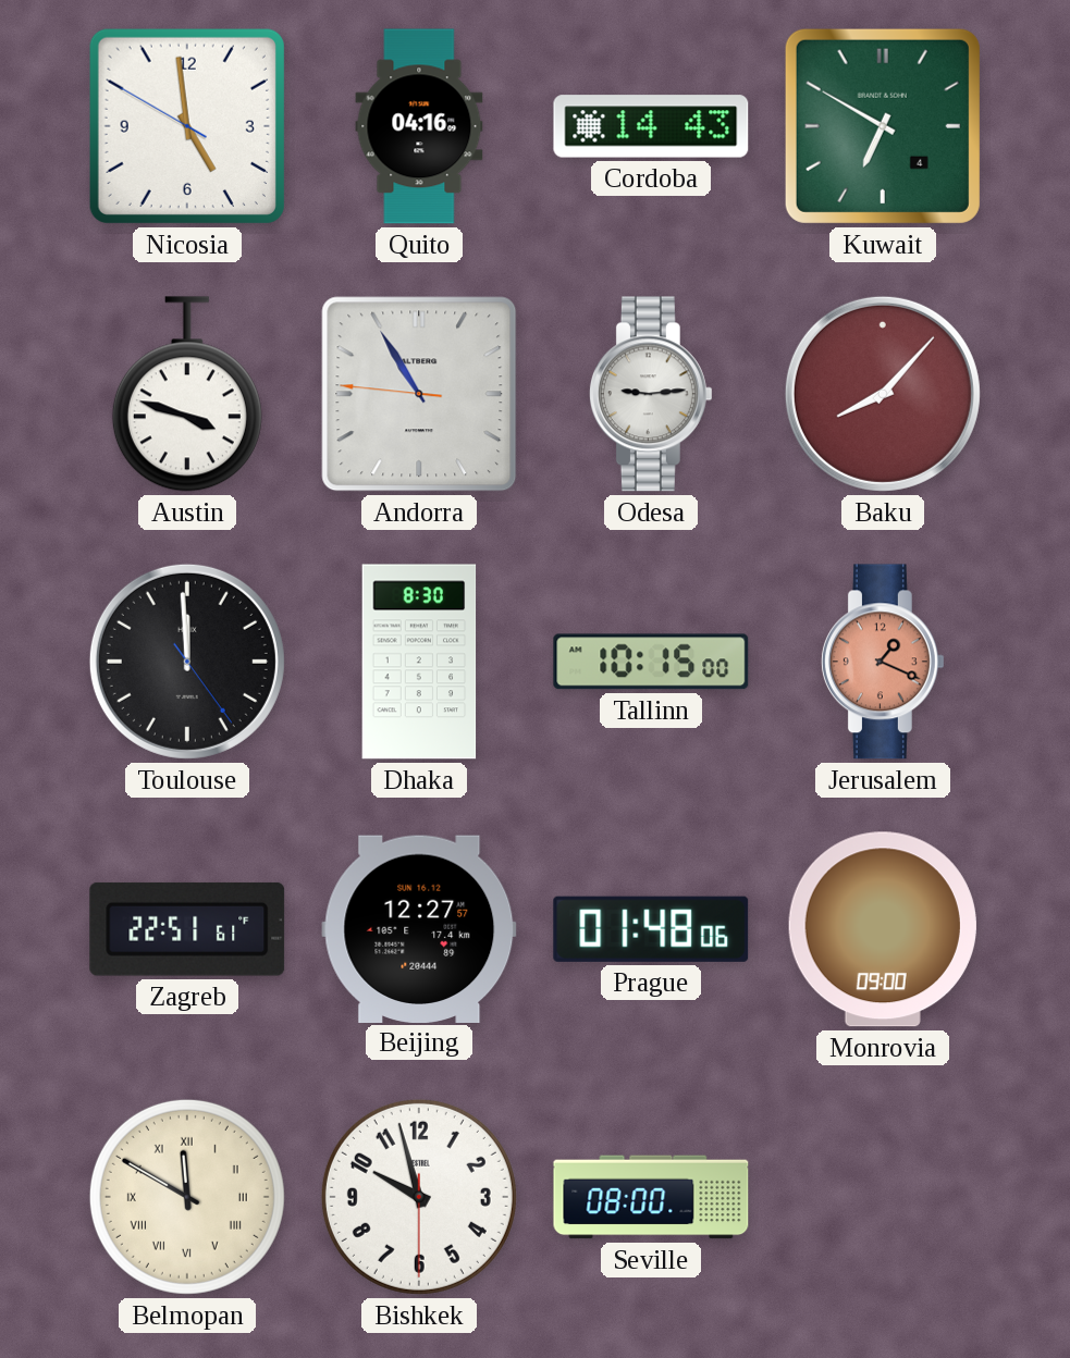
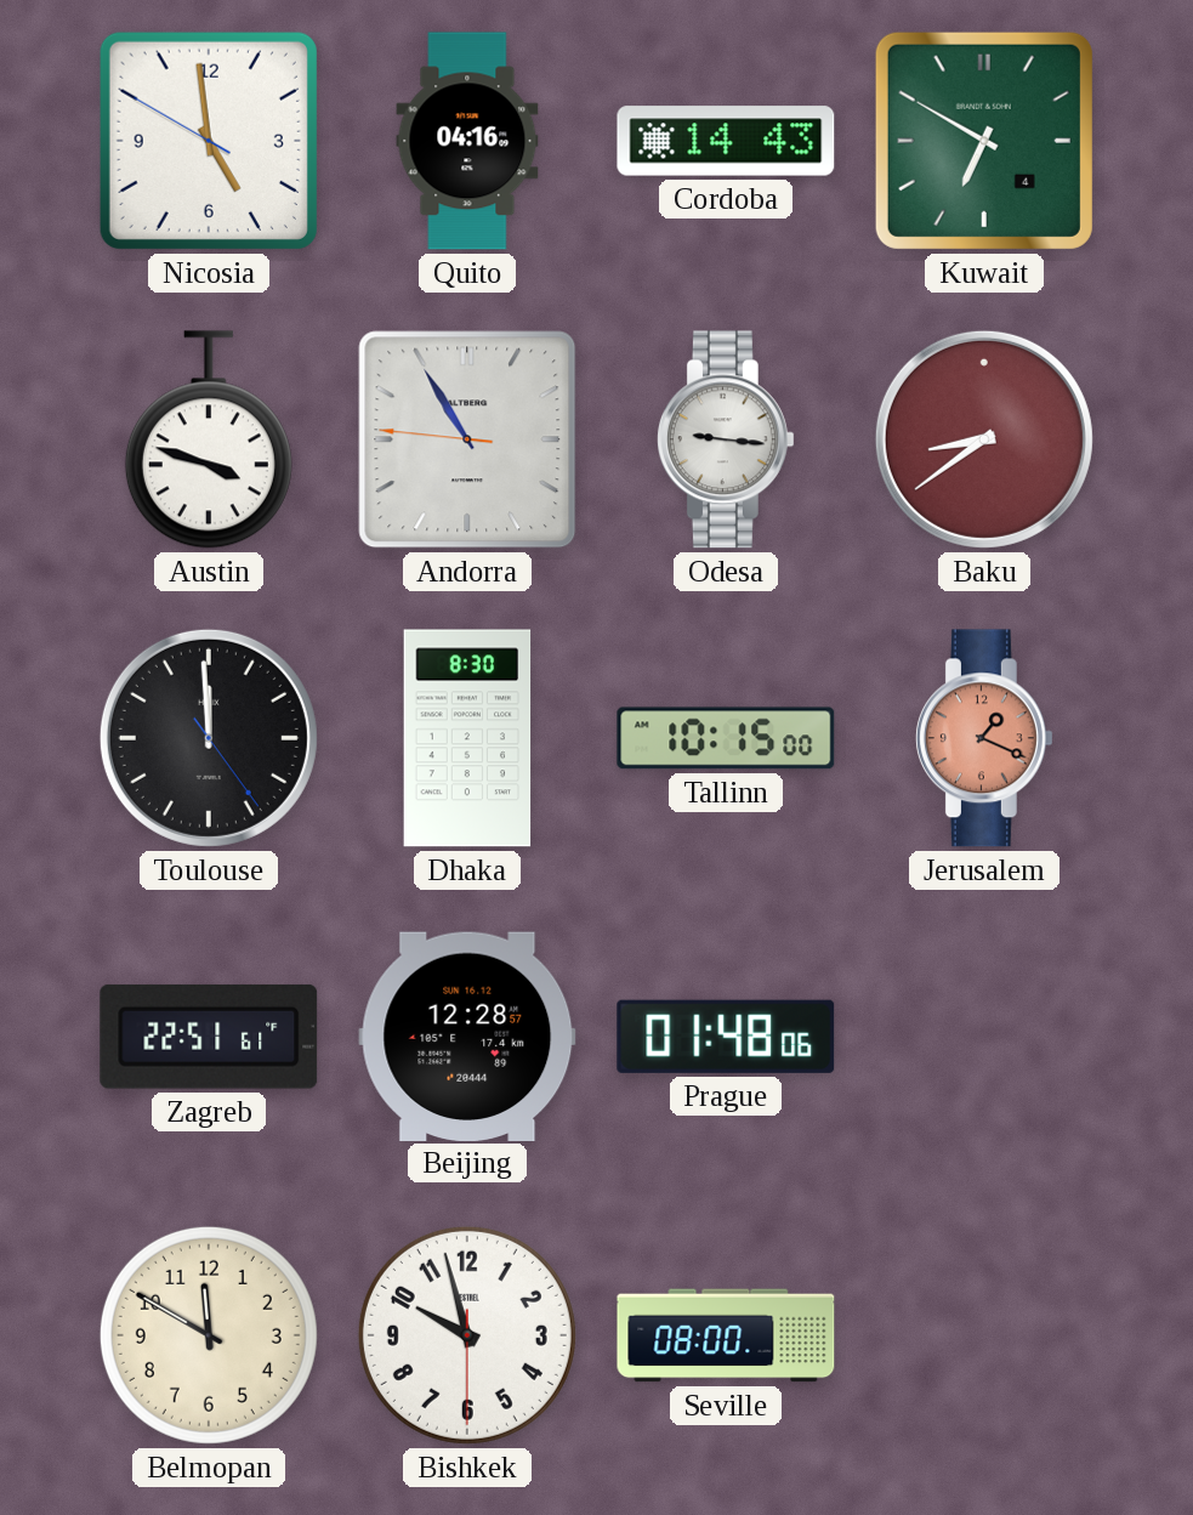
Odesa: 9:14 -> 9:16
Baku: 8:07 -> 8:39
Beijing: 12:27 -> 12:28
Monrovia: 09:00 -> none
Belmopan numerals: Roman -> Arabic
